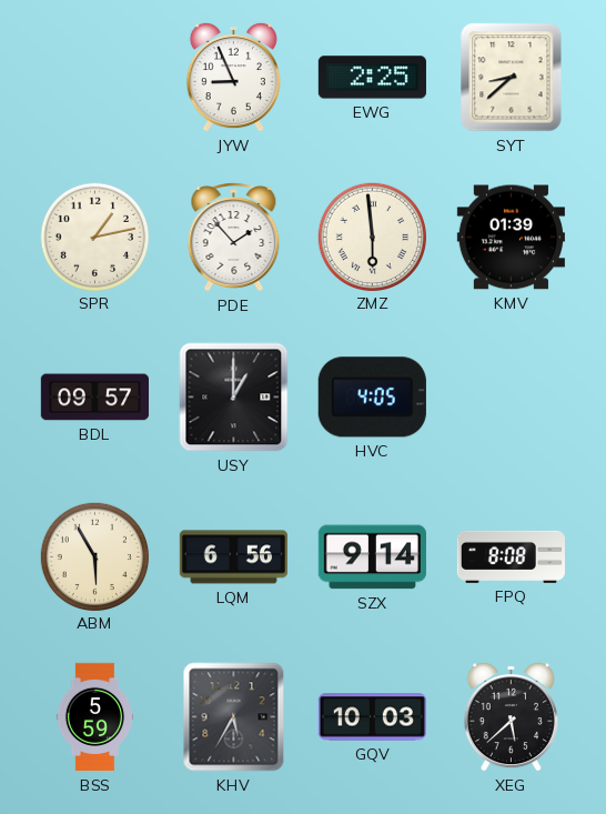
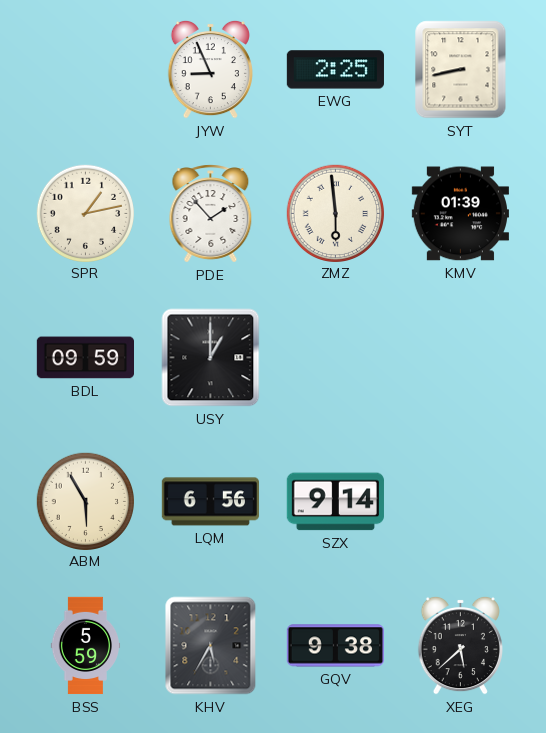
SYT: 8:38 -> 8:43
BDL: 09:57 -> 09:59
HVC: 4:05 -> none
FPQ: 8:08 -> none
GQV: 10:03 -> 9:38
